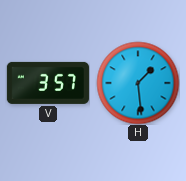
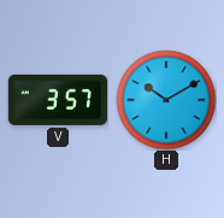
H: 1:29 -> 10:10
